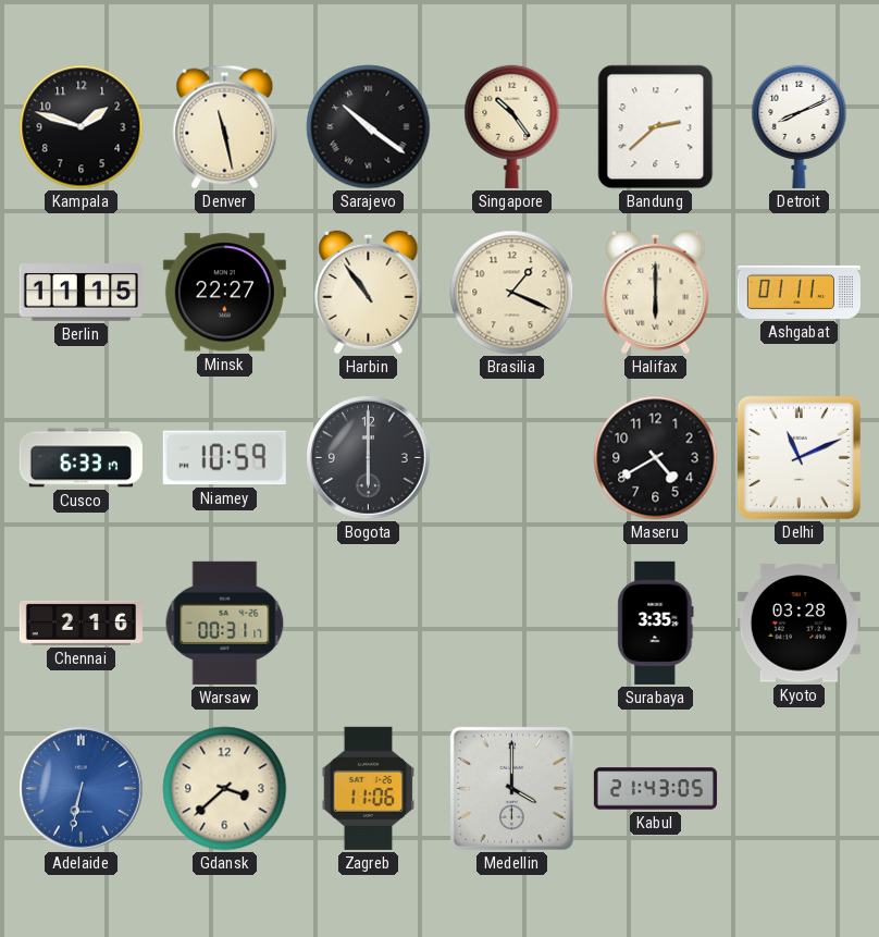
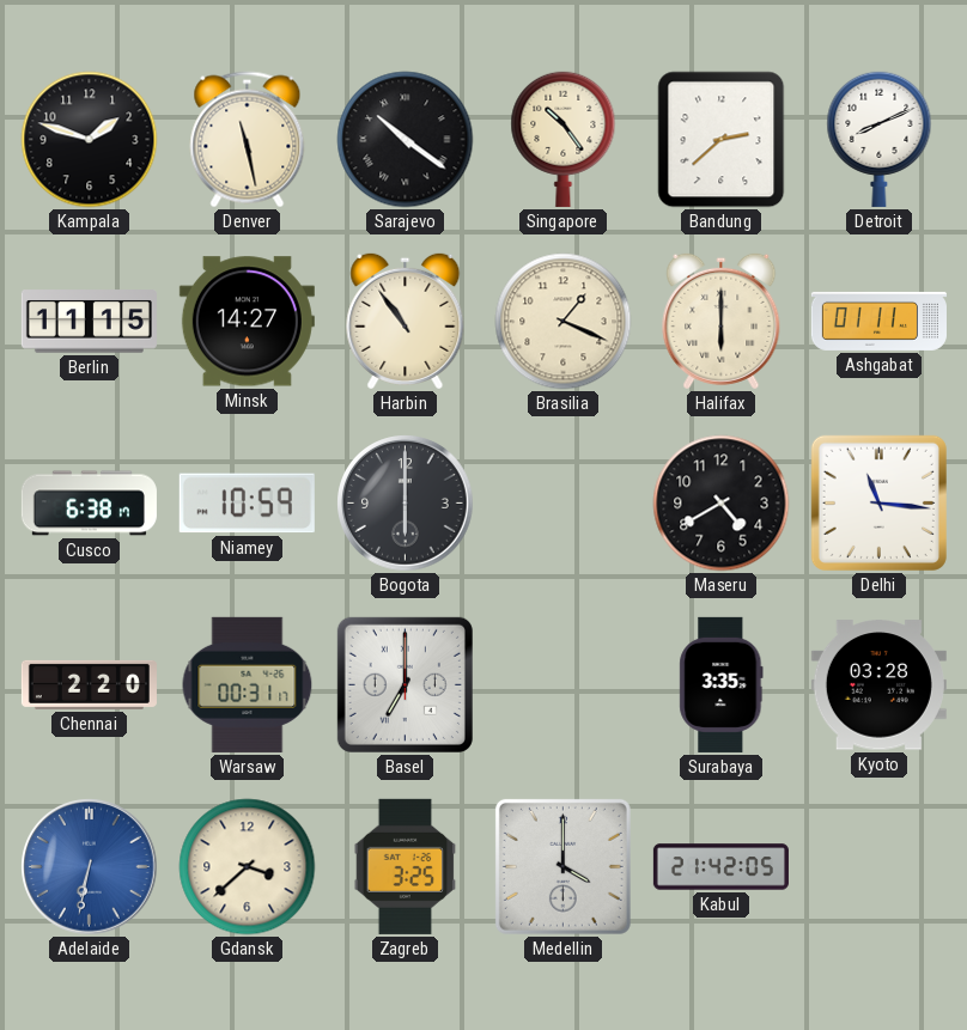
Minsk: 22:27 -> 14:27
Cusco: 6:33 -> 6:38
Delhi: 11:11 -> 11:16
Chennai: 2:16 -> 2:20
Basel: none -> 7:00
Zagreb: 11:06 -> 3:25
Kabul: 21:43 -> 21:42
